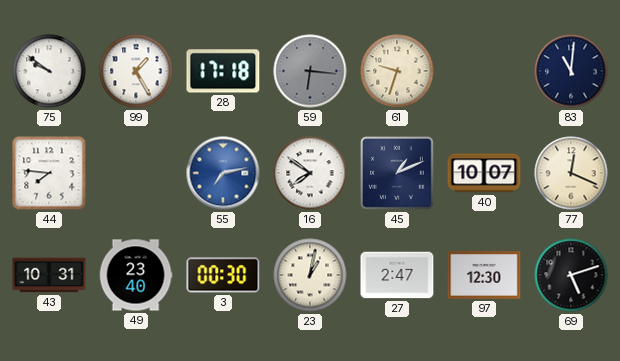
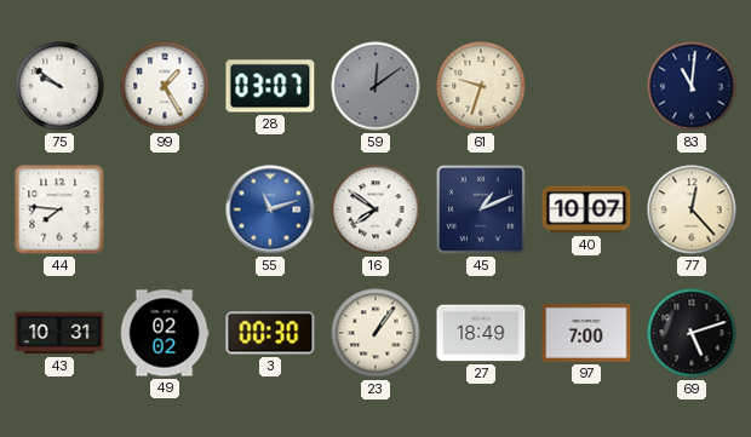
28: 17:18 -> 03:07
59: 6:16 -> 12:09
55: 7:13 -> 11:12
77: 12:19 -> 12:23
49: 23:40 -> 02:02
23: 1:02 -> 1:06
27: 2:47 -> 18:49
97: 12:30 -> 7:00
